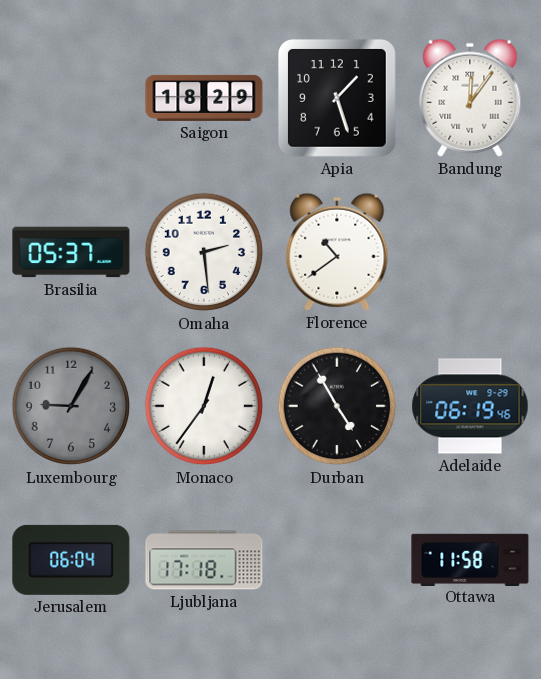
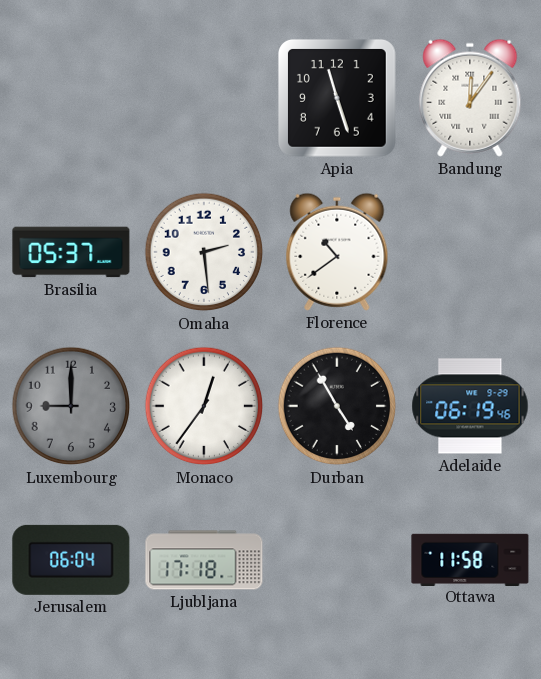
Saigon: 18:29 -> none
Apia: 1:27 -> 11:27
Luxembourg: 9:05 -> 9:00
